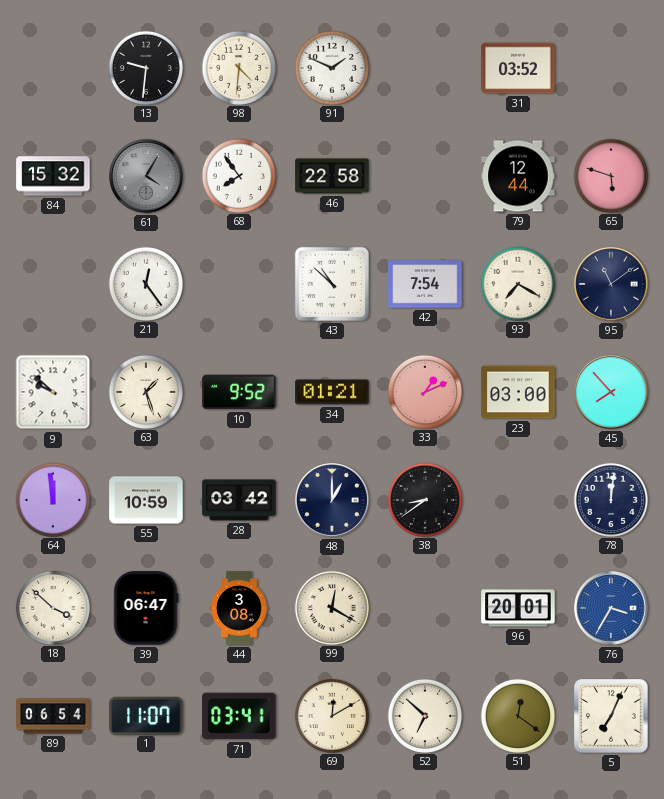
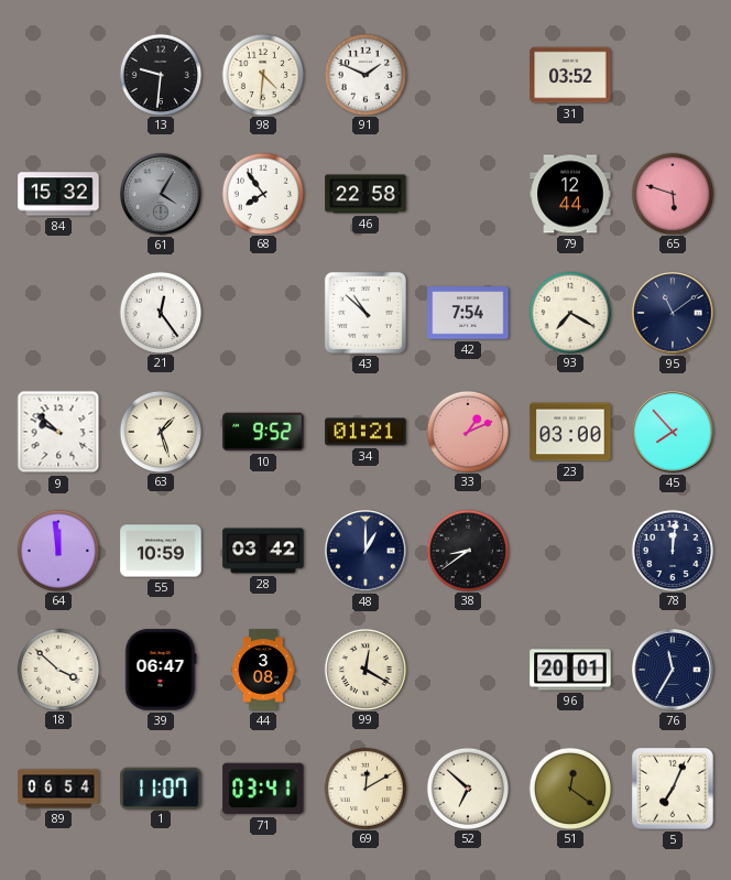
76: 3:35 -> 11:35
76 dial: blue -> navy
